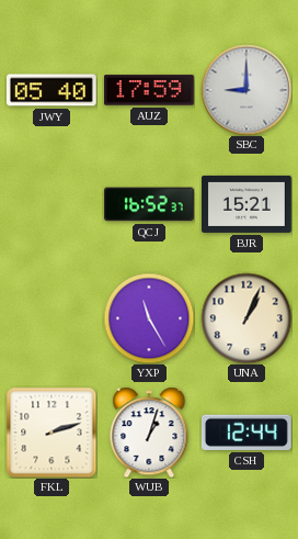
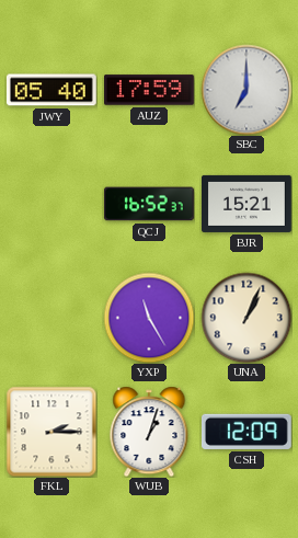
SBC: 9:00 -> 7:00
FKL: 2:12 -> 2:15
CSH: 12:44 -> 12:09
